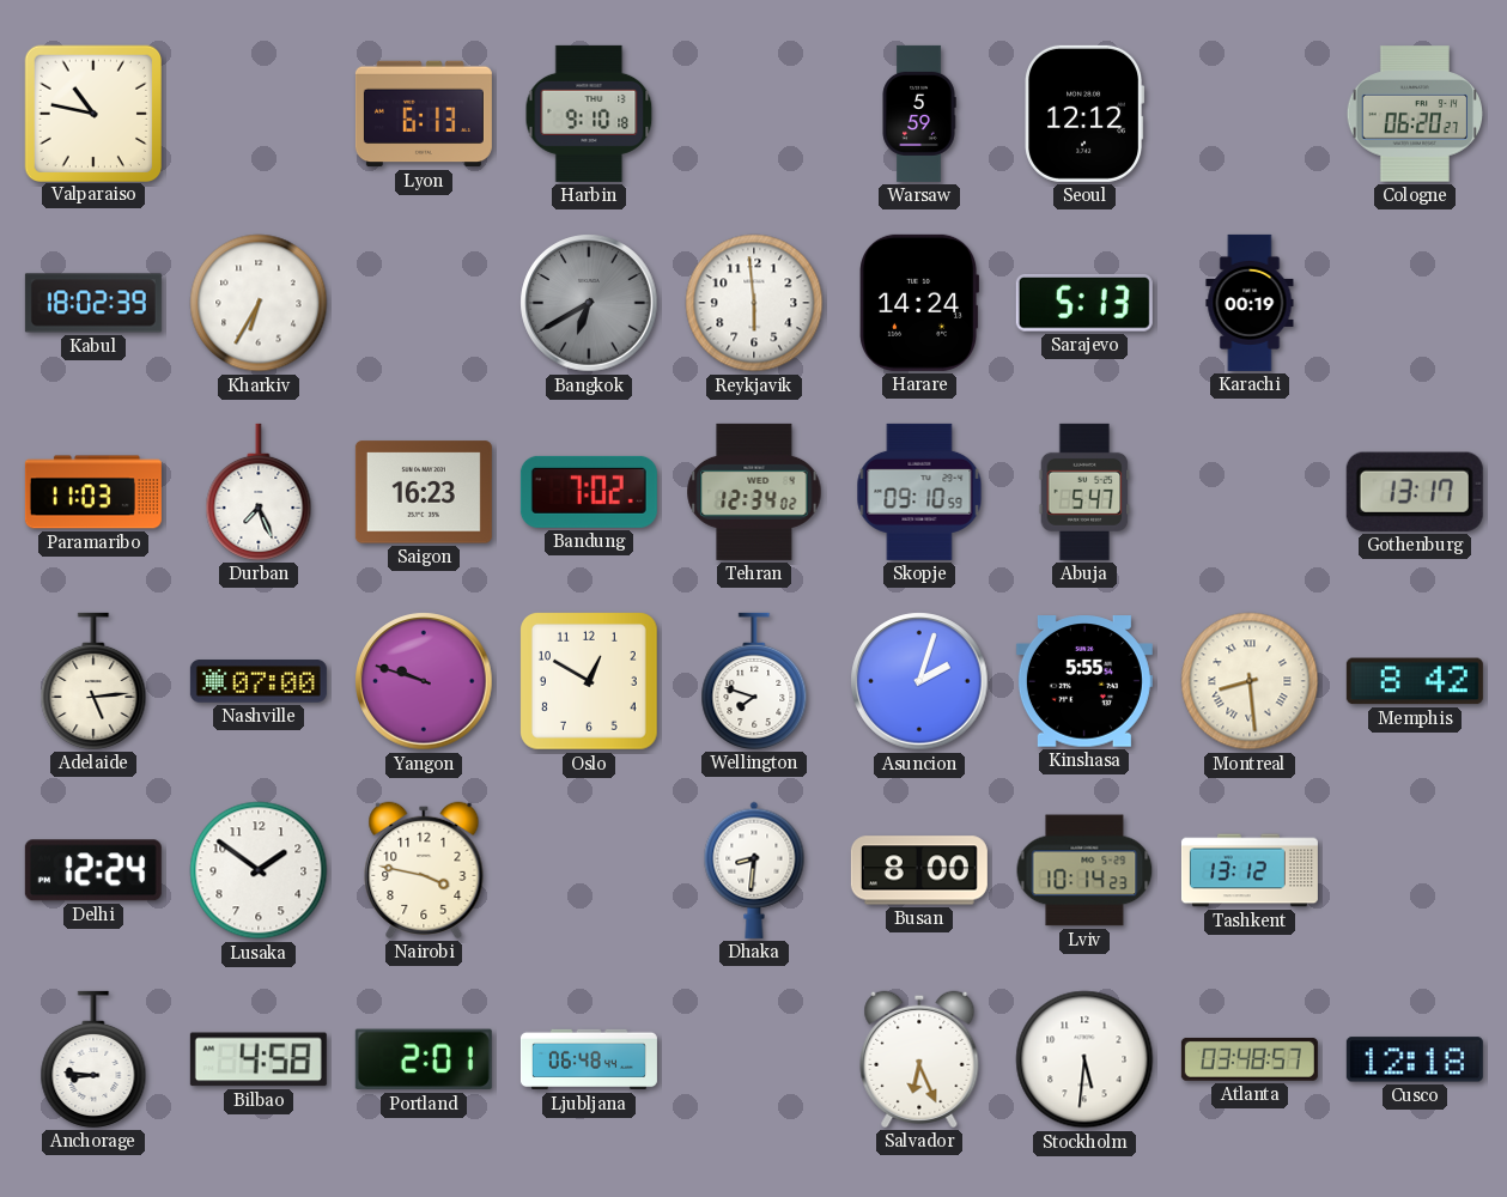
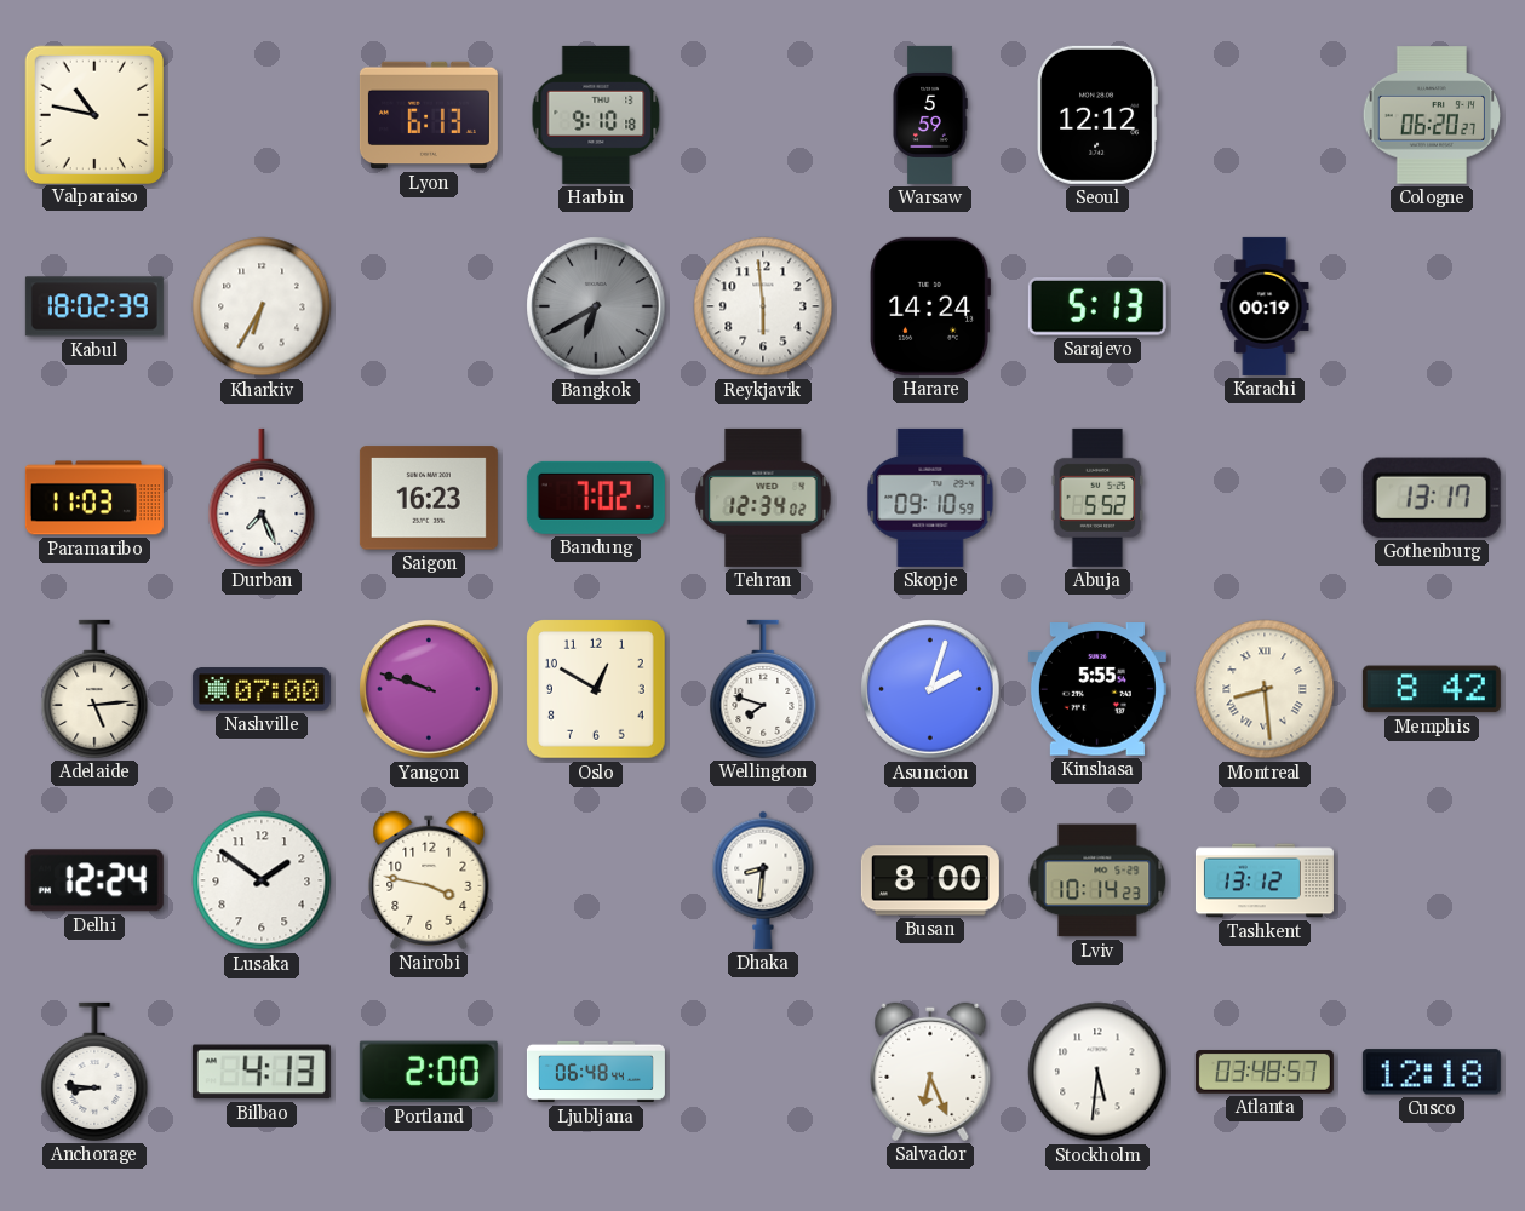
Abuja: 5:47 -> 5:52
Bilbao: 4:58 -> 4:13
Portland: 2:01 -> 2:00
